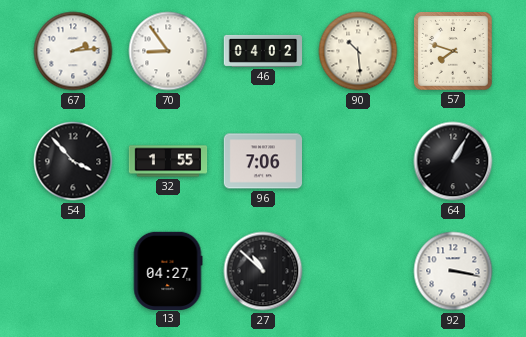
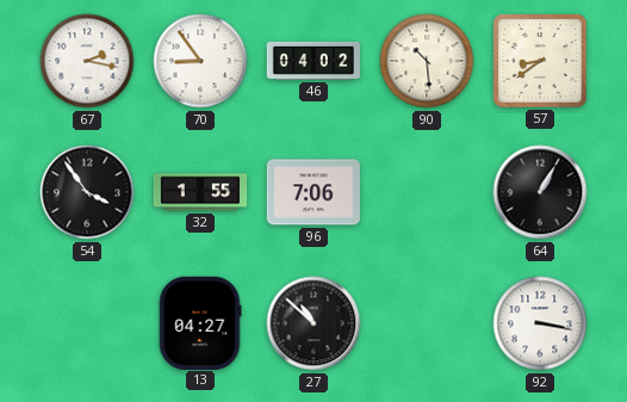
67: 2:14 -> 2:17
57: 7:48 -> 8:39
54: 3:53 -> 3:54
